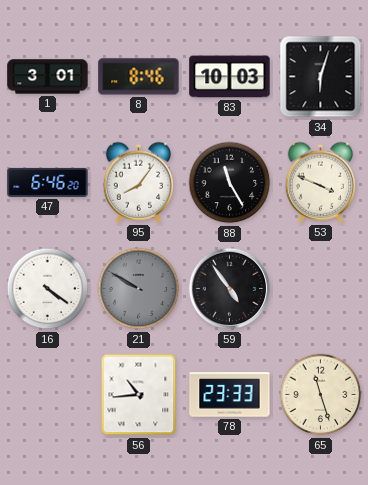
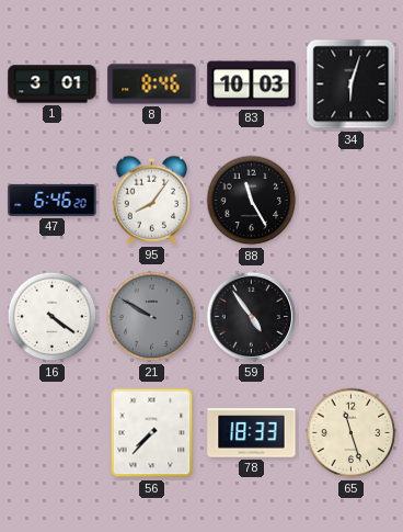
53: 3:49 -> none
56: 10:44 -> 7:37
78: 23:33 -> 18:33
